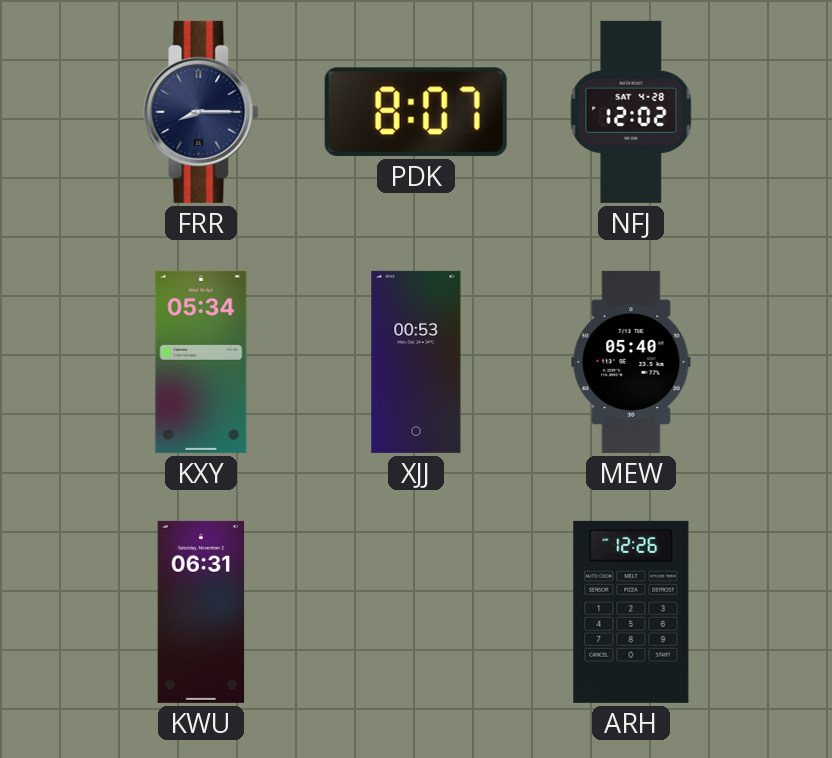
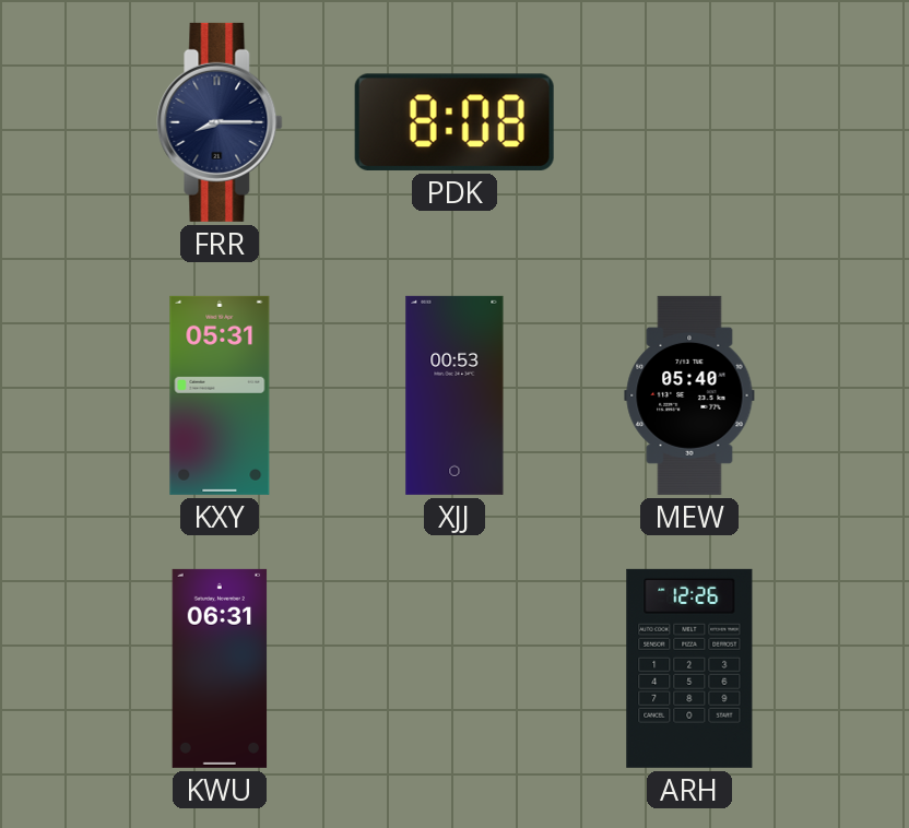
PDK: 8:07 -> 8:08
NFJ: 12:02 -> none
KXY: 05:34 -> 05:31
